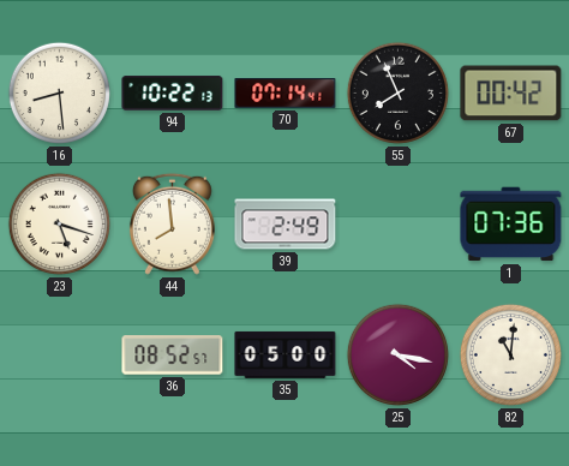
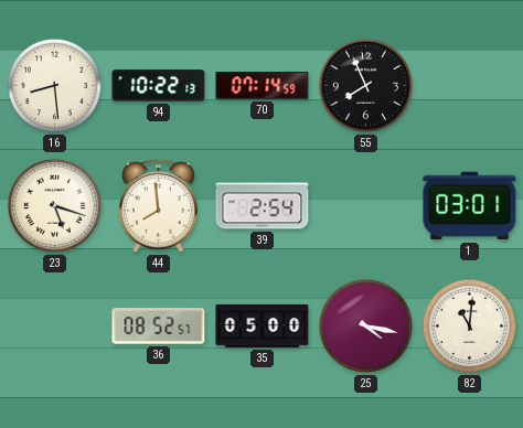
70: 07:14:41 -> 07:14:59
67: 00:42 -> none
39: 2:49 -> 2:54
1: 07:36 -> 03:01
